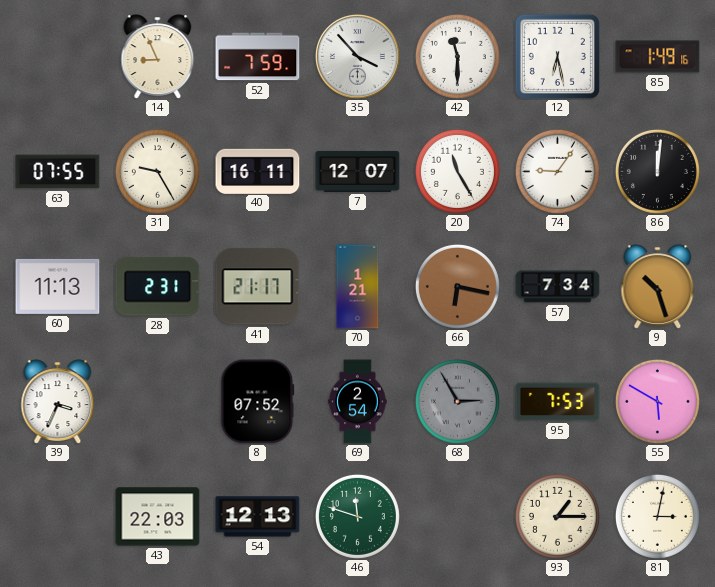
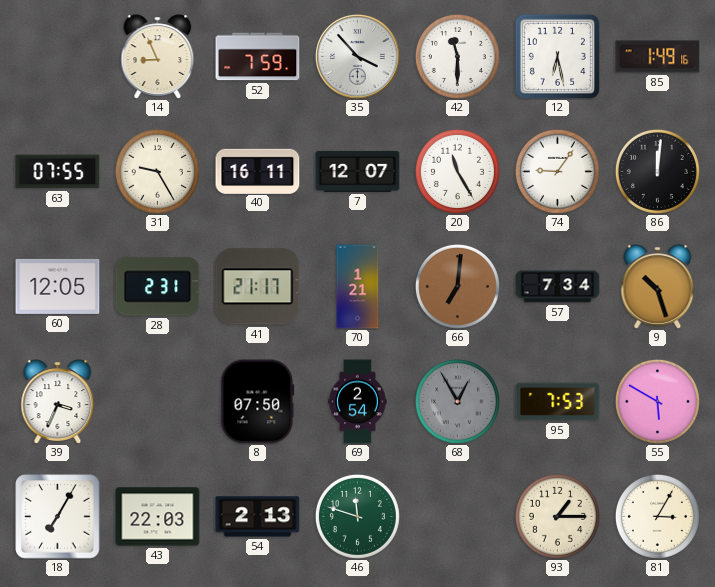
60: 11:13 -> 12:05
66: 6:17 -> 7:01
8: 07:52 -> 07:50
68: 2:55 -> 12:55
18: none -> 7:05
54: 12:13 -> 2:13
81: 3:02 -> 3:05
